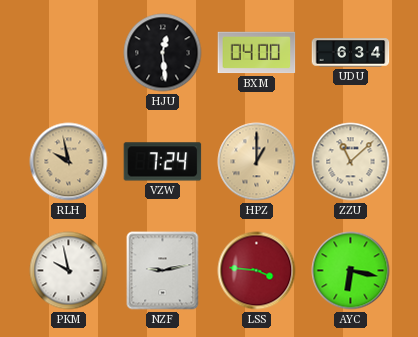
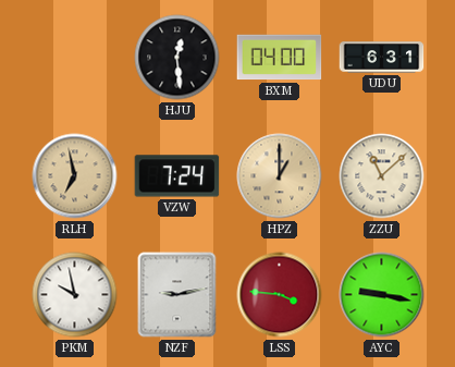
UDU: 6:34 -> 6:31
RLH: 9:58 -> 6:58
AYC: 6:17 -> 9:17
